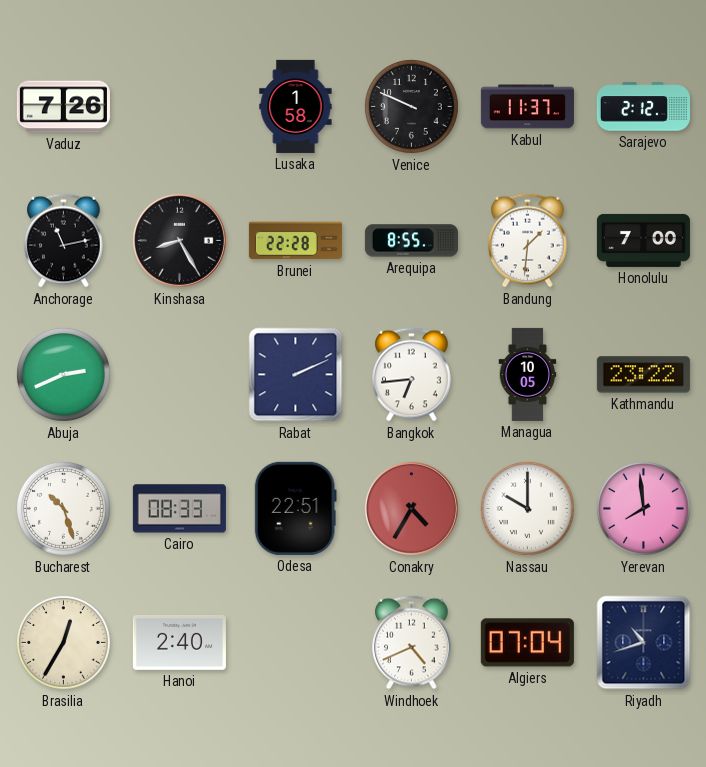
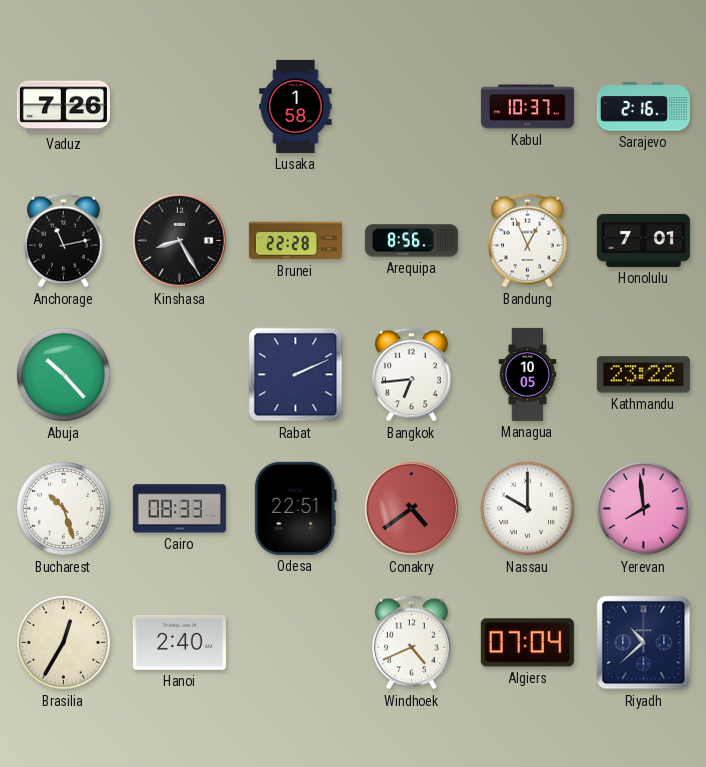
Venice: 9:49 -> none
Kabul: 11:37 -> 10:37
Sarajevo: 2:12 -> 2:16
Arequipa: 8:55 -> 8:56
Bandung: 1:31 -> 12:56
Honolulu: 7:00 -> 7:01
Abuja: 2:41 -> 10:23
Conakry: 4:35 -> 4:39
Riyadh: 10:42 -> 10:38
